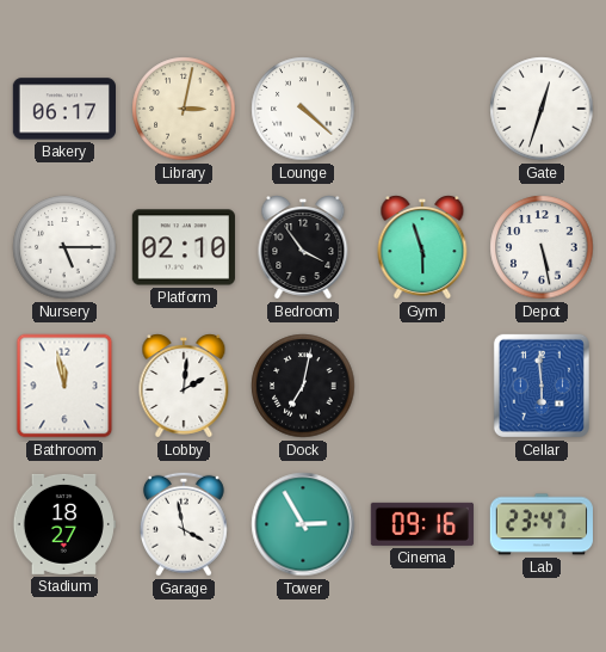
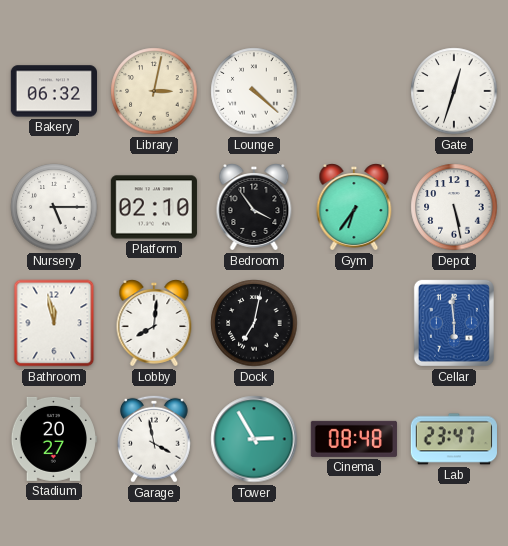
Bakery: 06:17 -> 06:32
Gym: 5:57 -> 6:36
Lobby: 2:01 -> 8:01
Stadium: 18:27 -> 20:27
Cinema: 09:16 -> 08:48
